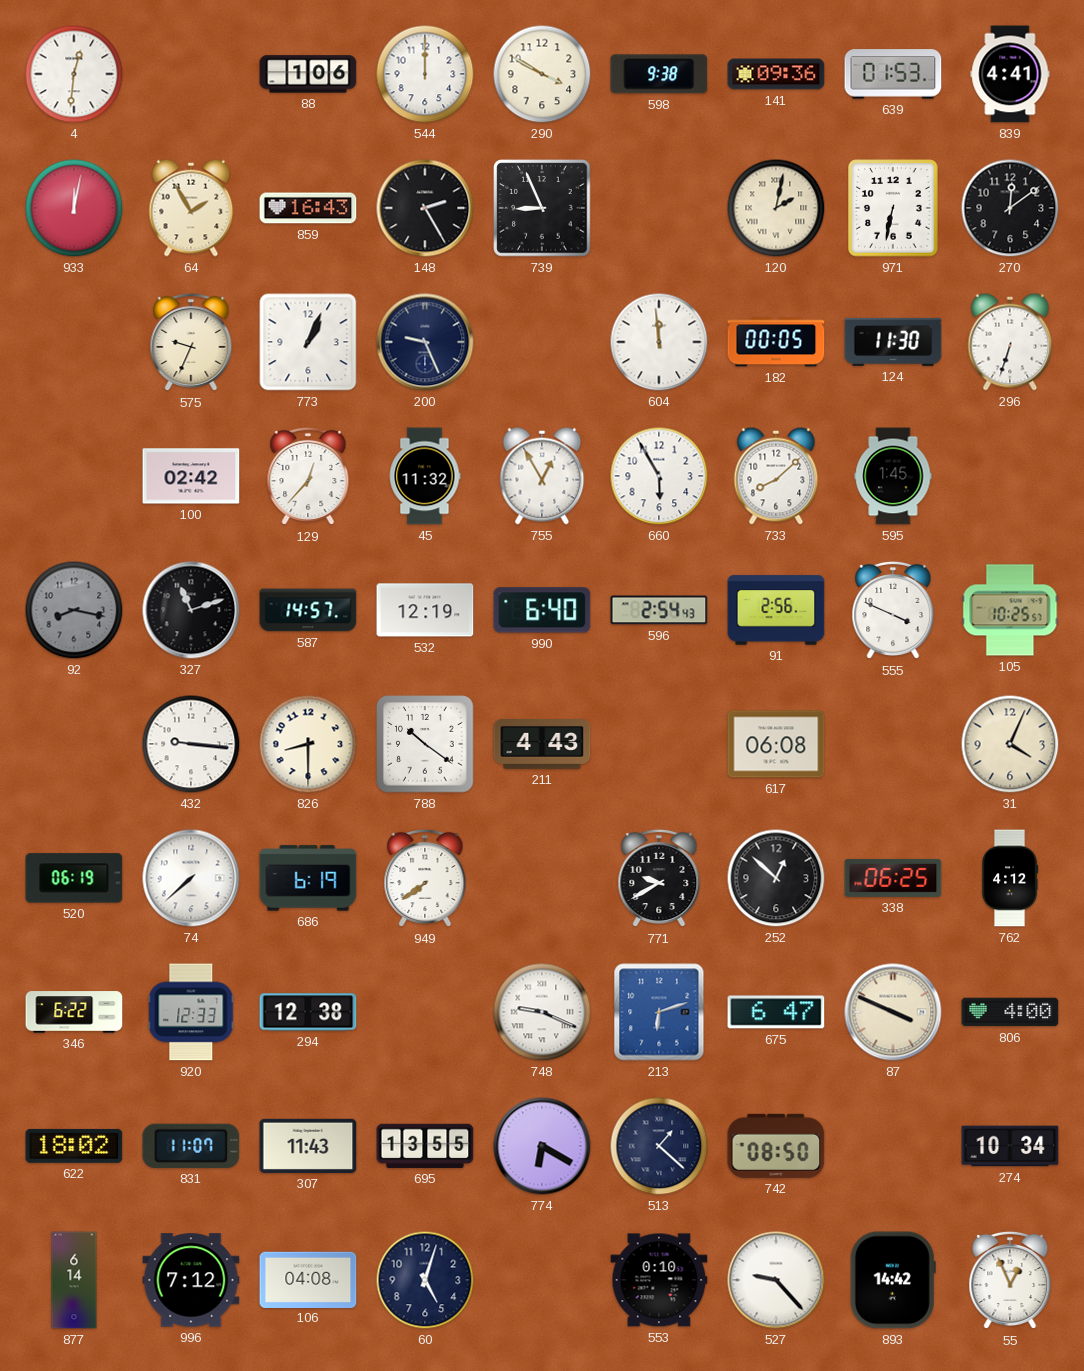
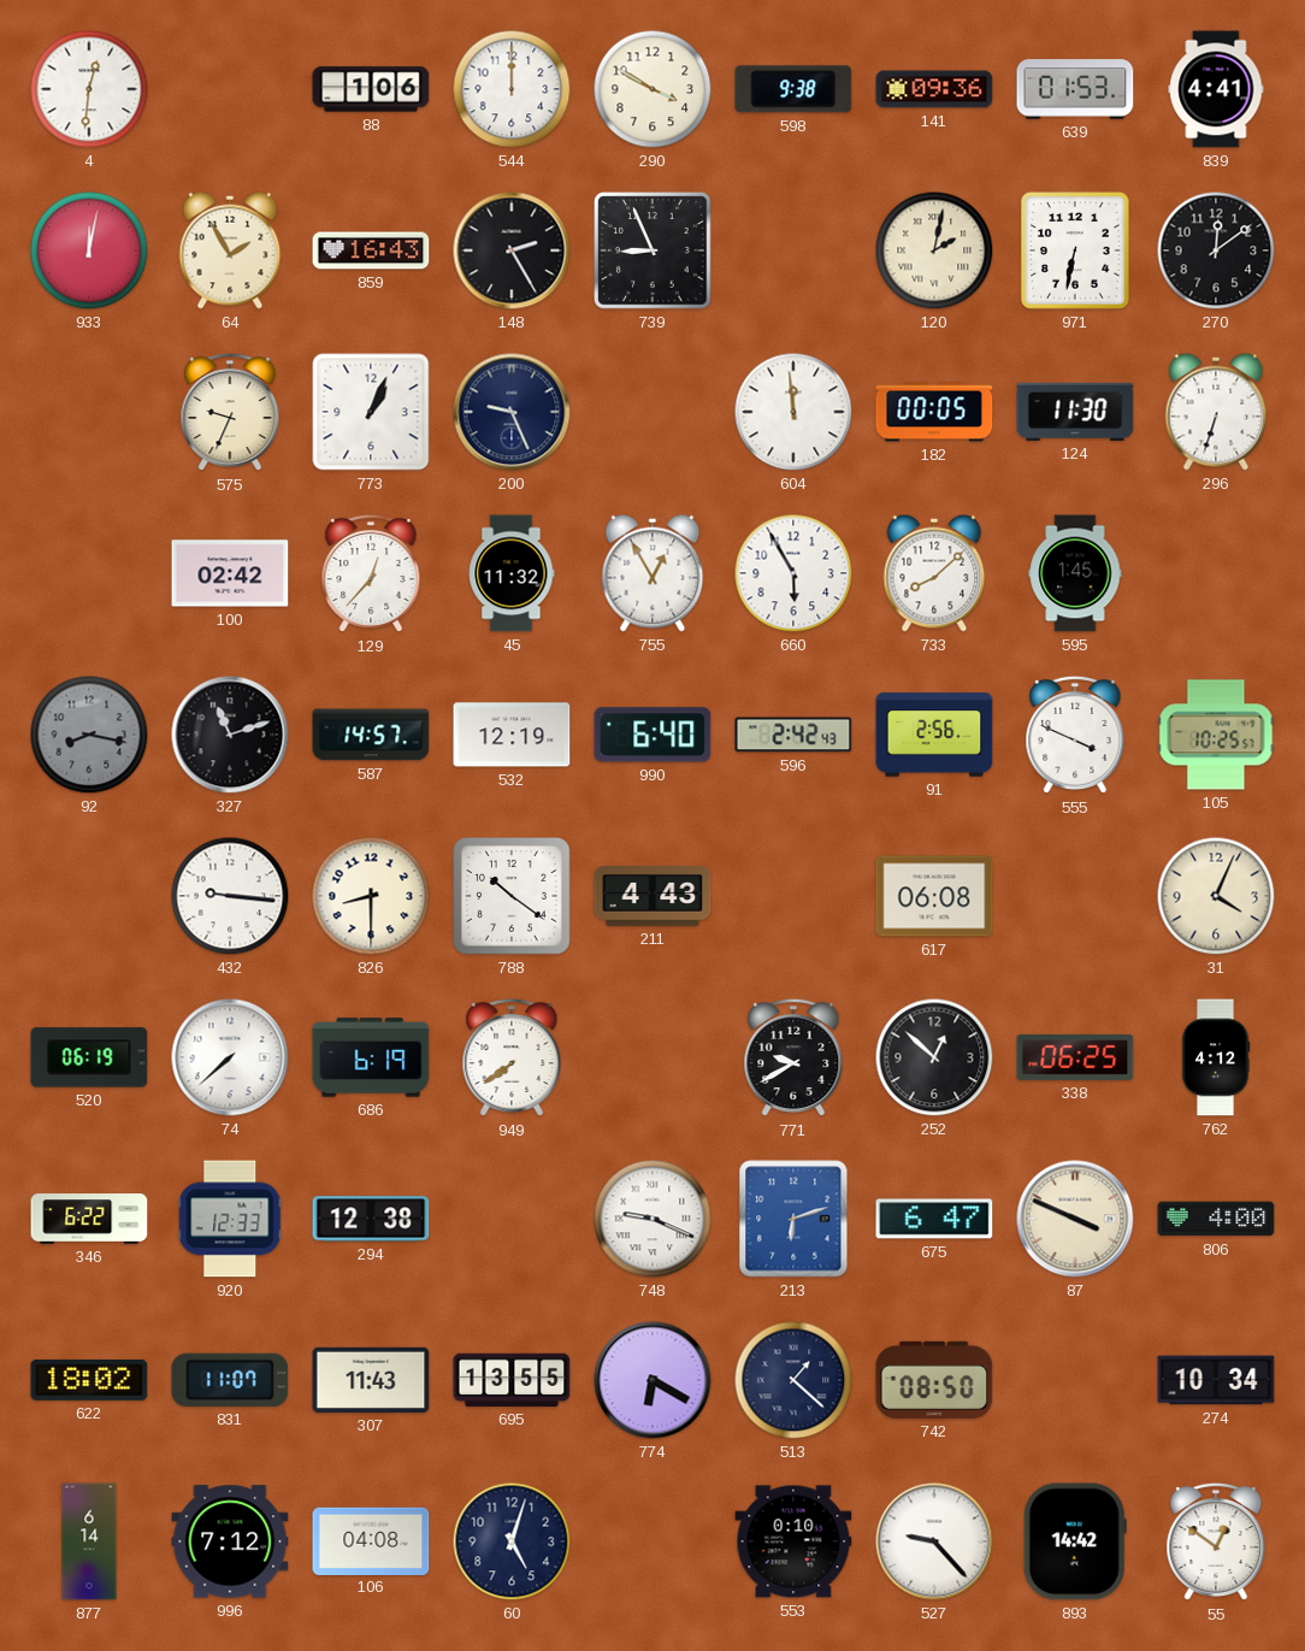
596: 2:54 -> 2:42
55: 12:56 -> 12:51
